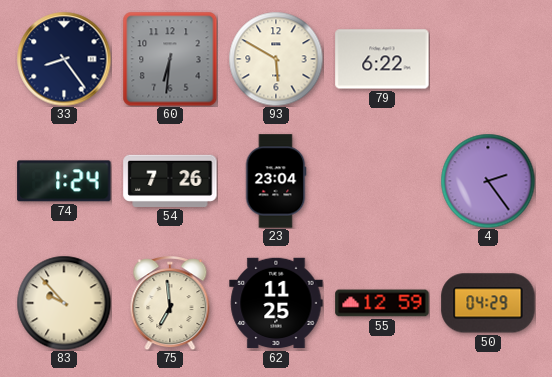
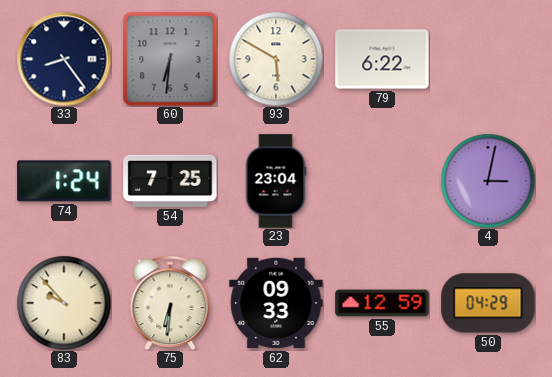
54: 7:26 -> 7:25
4: 2:24 -> 3:02
75: 6:59 -> 6:31
62: 11:25 -> 09:33
